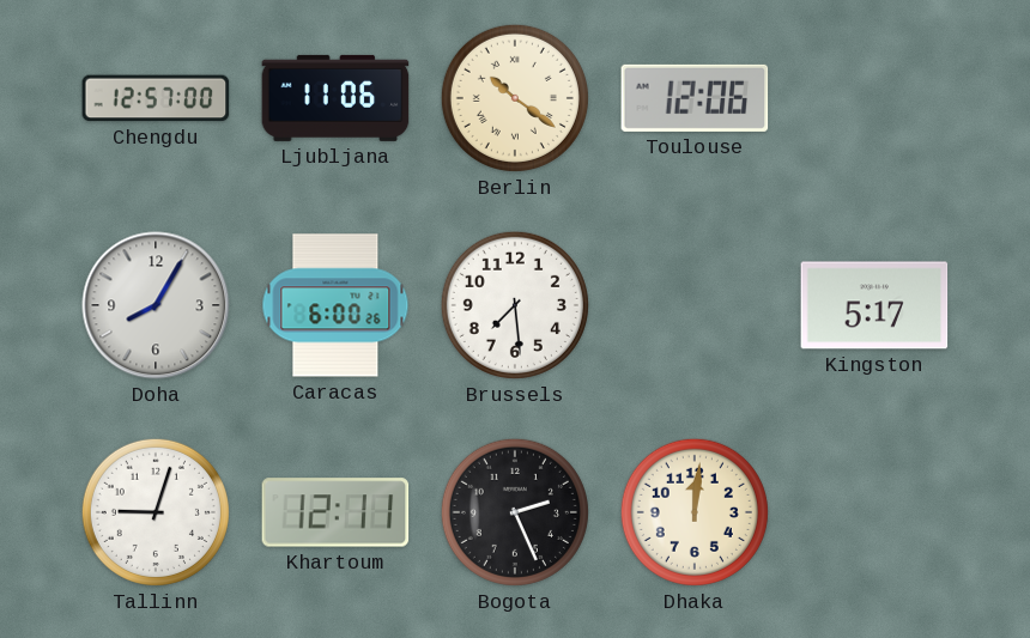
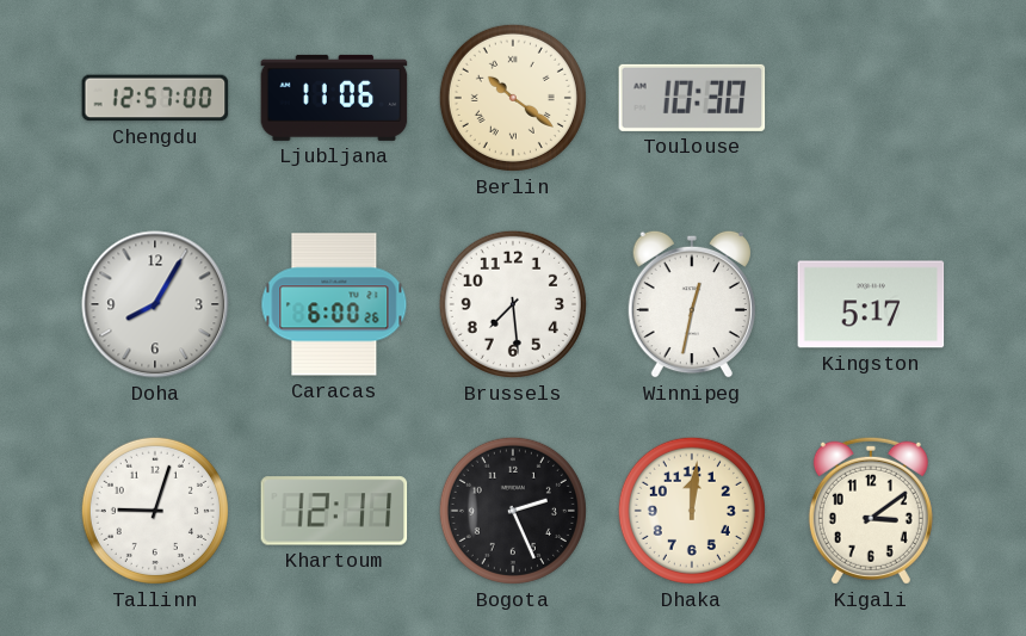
Toulouse: 12:06 -> 10:30
Winnipeg: none -> 12:32
Kigali: none -> 3:09
